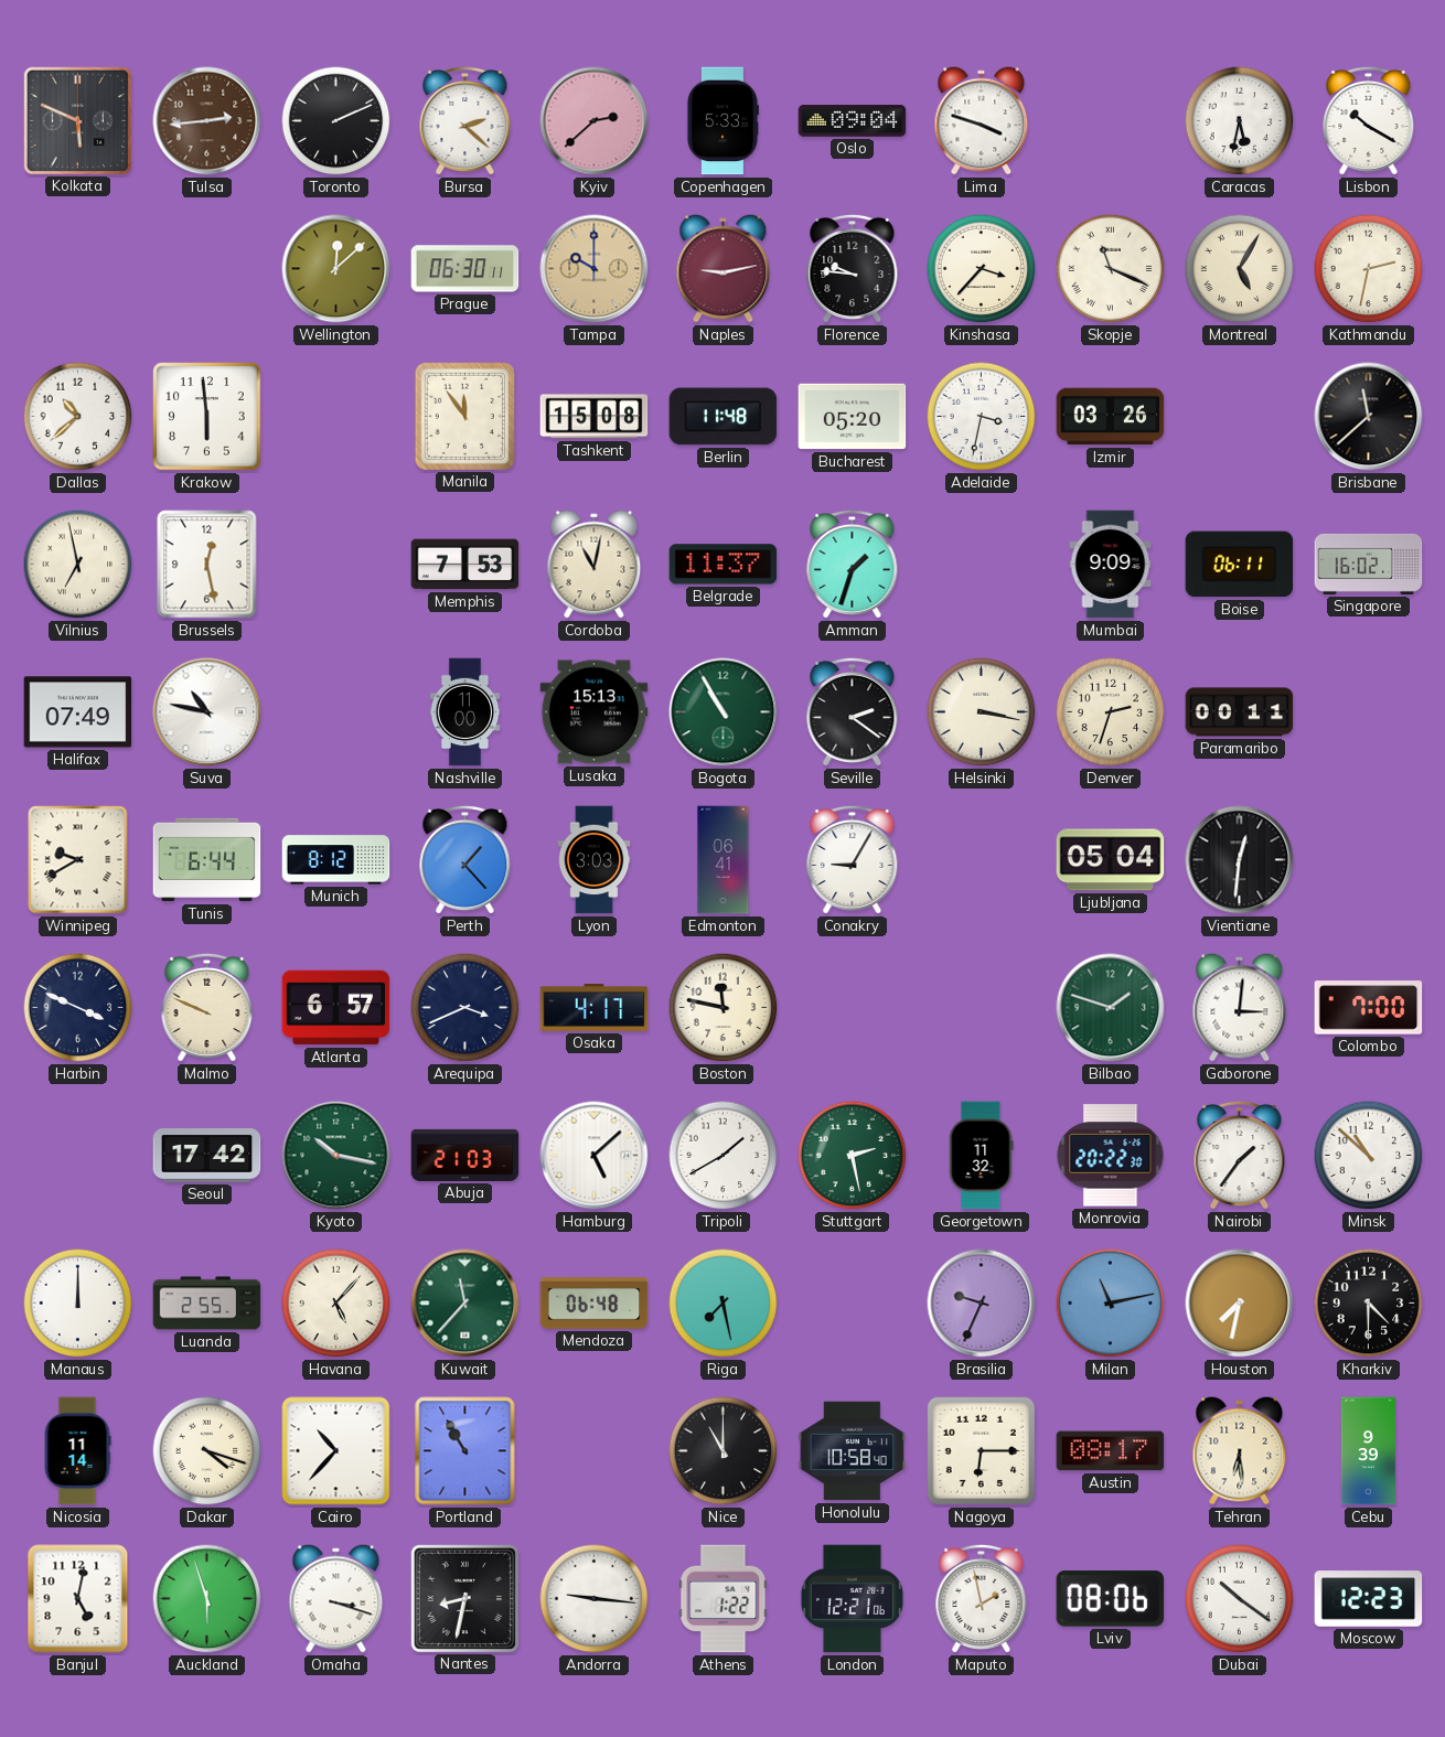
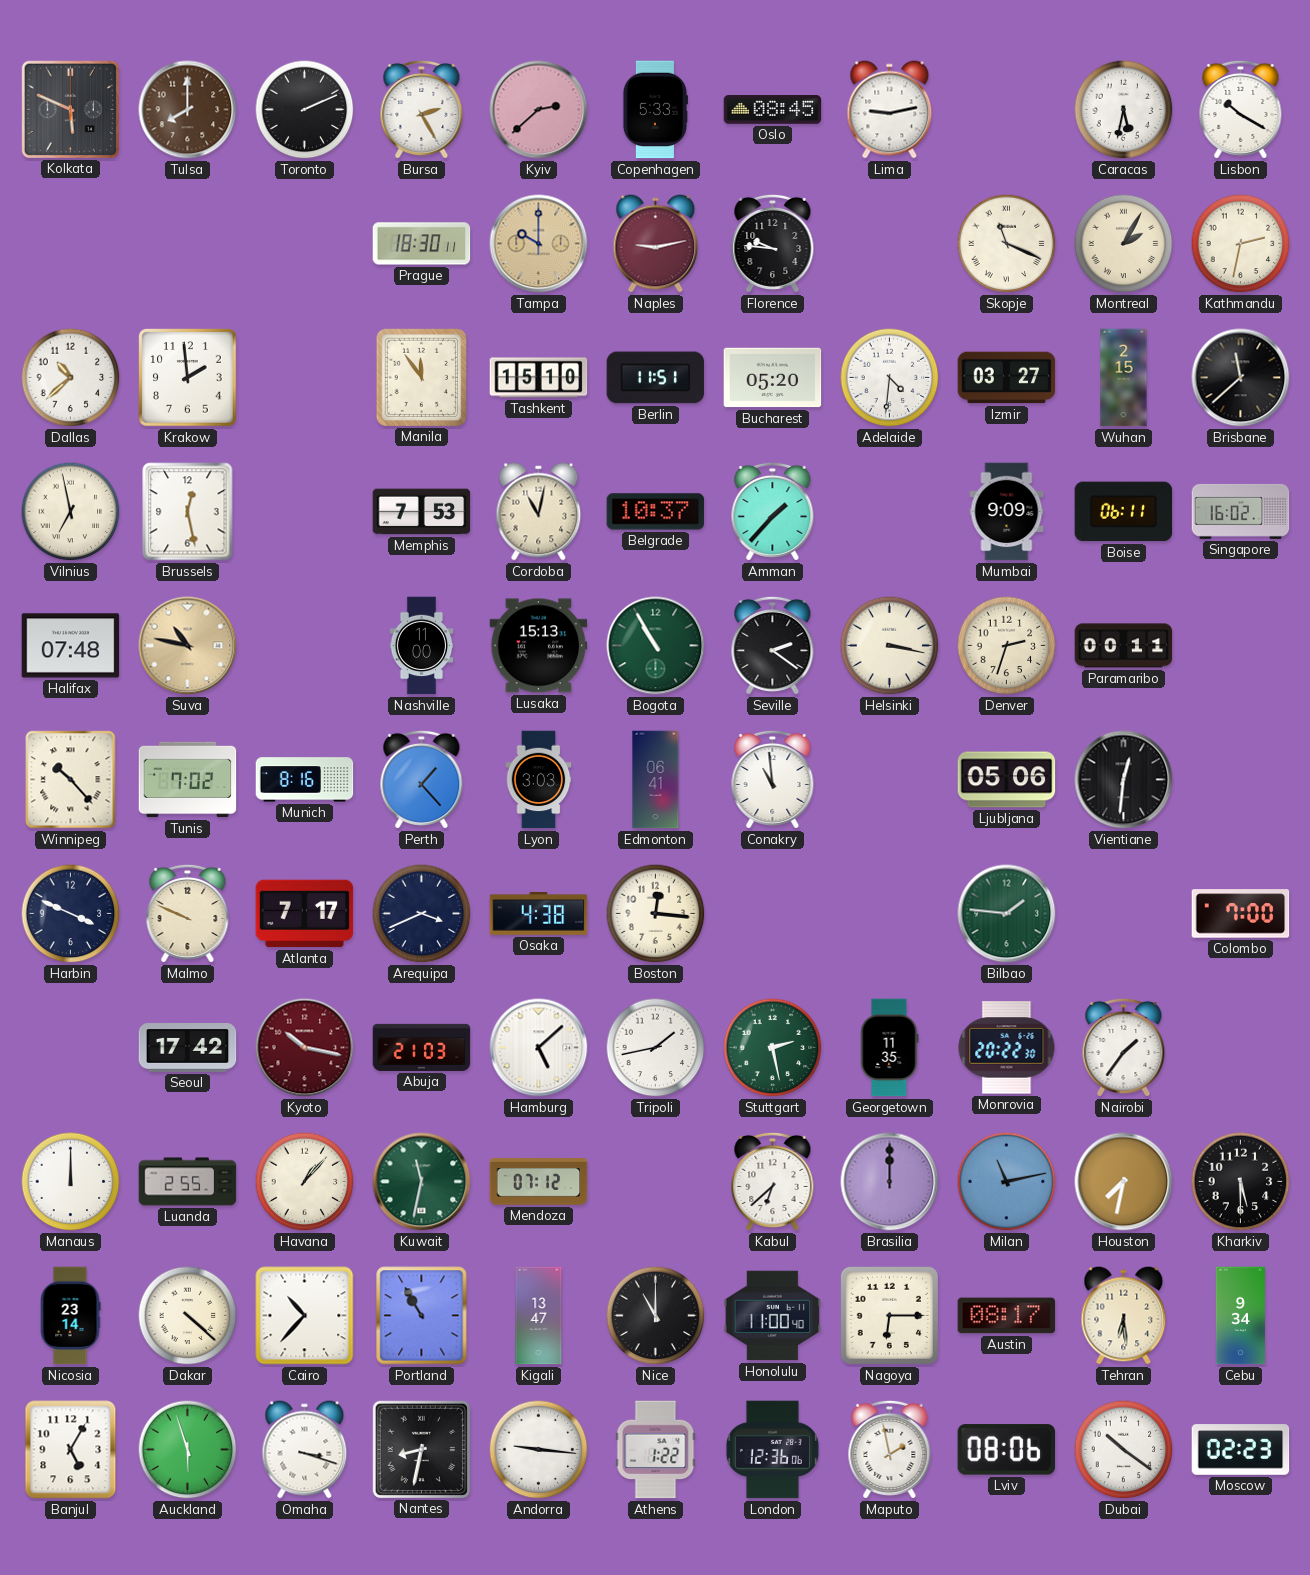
Tulsa: 2:44 -> 8:00
Bursa: 2:22 -> 2:25
Oslo: 09:04 -> 08:45
Lima: 3:48 -> 9:13
Wellington: 12:08 -> none
Prague: 06:30 -> 18:30
Kinshasa: 3:37 -> none
Montreal: 5:05 -> 2:05
Krakow: 5:59 -> 1:59
Tashkent: 15:08 -> 15:10
Berlin: 11:48 -> 11:51
Adelaide: 3:32 -> 4:31
Izmir: 03:26 -> 03:27
Wuhan: none -> 2:15
Belgrade: 11:37 -> 10:37
Amman: 1:33 -> 1:37
Halifax: 07:49 -> 07:48
Suva dial: white -> champagne
Winnipeg: 9:40 -> 10:23
Tunis: 6:44 -> 7:02
Munich: 8:12 -> 8:16
Conakry: 9:05 -> 10:59
Ljubljana: 05:04 -> 05:06
Atlanta: 6:57 -> 7:17
Osaka: 4:17 -> 4:38
Boston: 11:47 -> 12:16
Bilbao: 1:48 -> 1:46
Gaborone: 3:01 -> none
Kyoto dial: green -> burgundy
Tripoli: 1:40 -> 1:43
Georgetown: 11:32 -> 11:35
Minsk: 10:52 -> none
Havana: 5:07 -> 1:07
Kuwait: 11:37 -> 11:32
Mendoza: 06:48 -> 07:12
Riga: 7:28 -> none
Kabul: none -> 6:38
Brasilia: 9:34 -> 12:00
Kharkiv: 4:30 -> 5:30
Nicosia: 11:14 -> 23:14
Dakar: 4:18 -> 4:22
Kigali: none -> 13:47
Honolulu: 10:58 -> 11:00
Cebu: 9:39 -> 9:34
Banjul: 5:02 -> 5:05
London: 12:21 -> 12:36
Moscow: 12:23 -> 02:23
